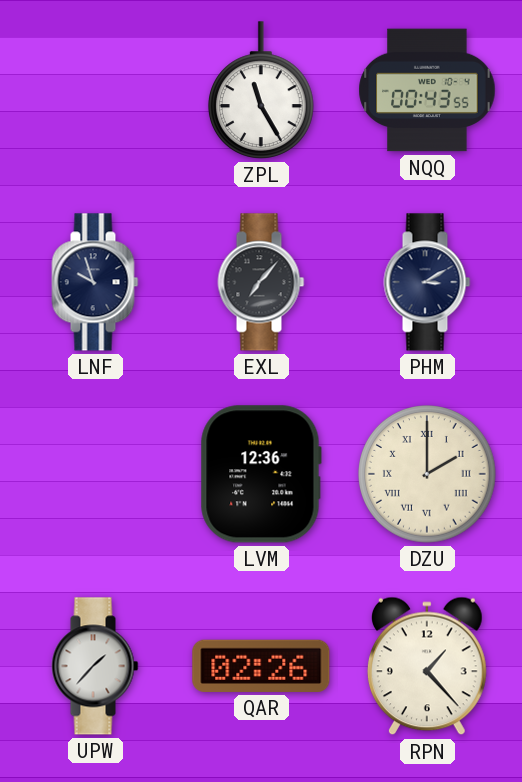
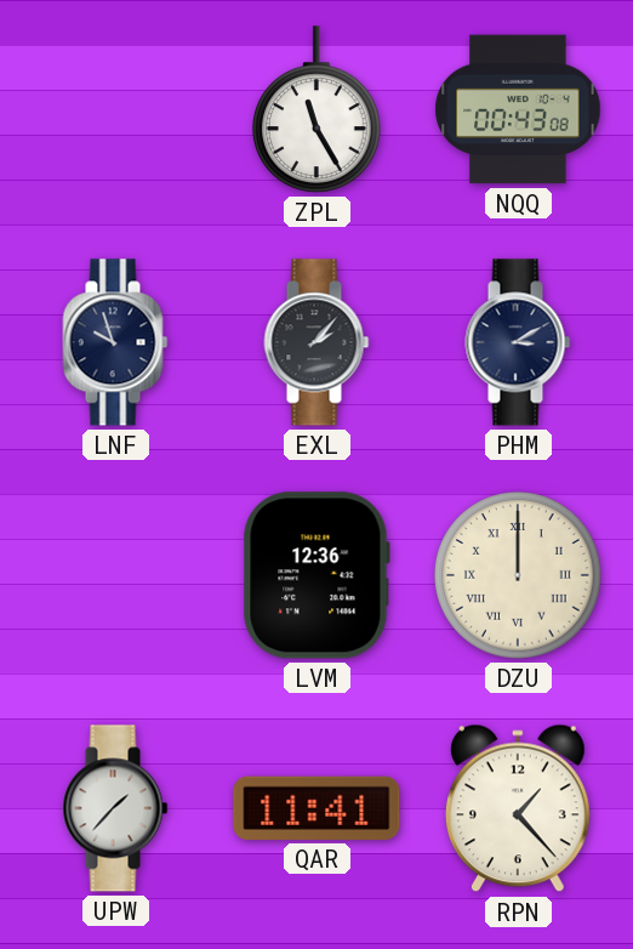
NQQ: 00:43:55 -> 00:43:08
EXL: 7:07 -> 2:07
DZU: 2:00 -> 12:00
QAR: 02:26 -> 11:41
